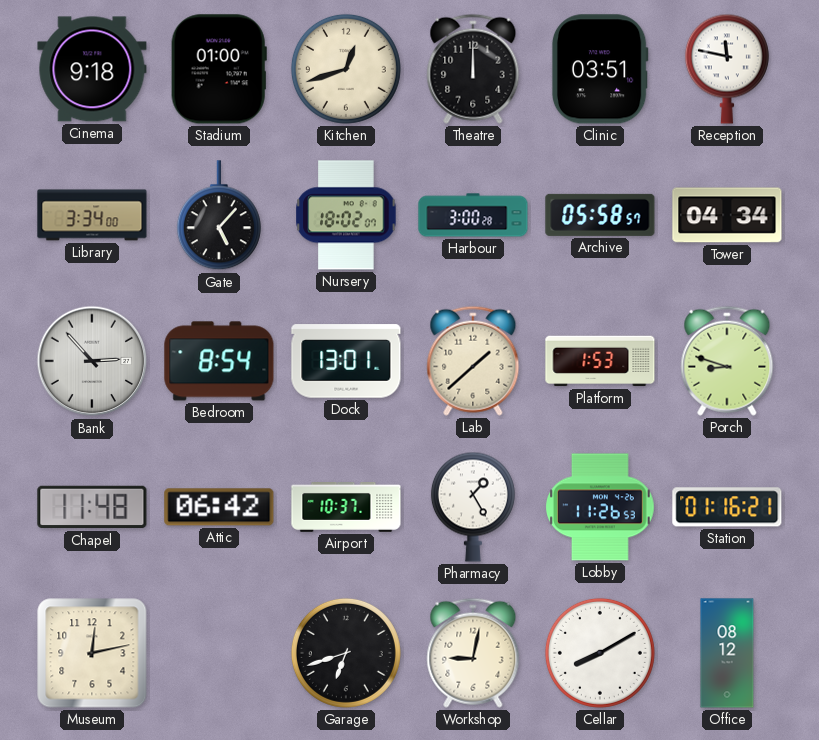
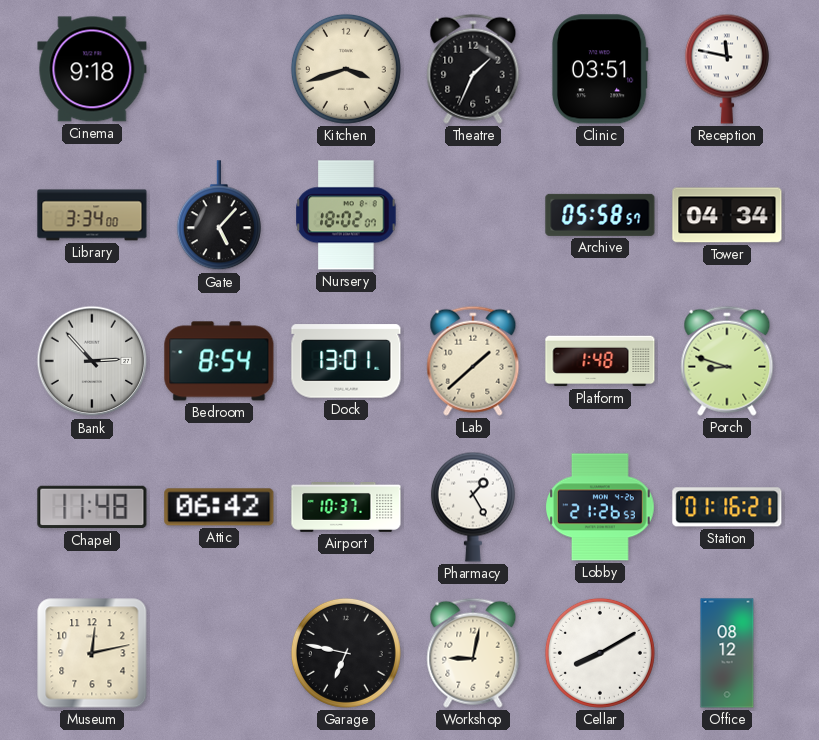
Stadium: 01:00 -> none
Kitchen: 12:42 -> 3:42
Theatre: 12:00 -> 1:34
Harbour: 3:00 -> none
Platform: 1:53 -> 1:48
Lobby: 11:26 -> 21:26
Garage: 6:42 -> 6:47
